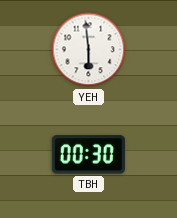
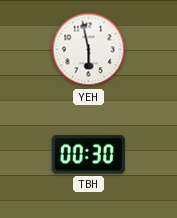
YEH: 5:59 -> 5:58
